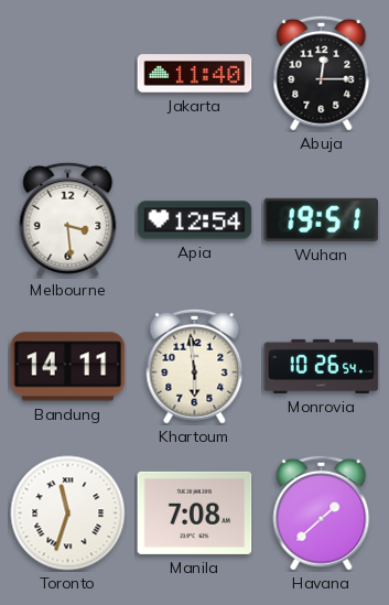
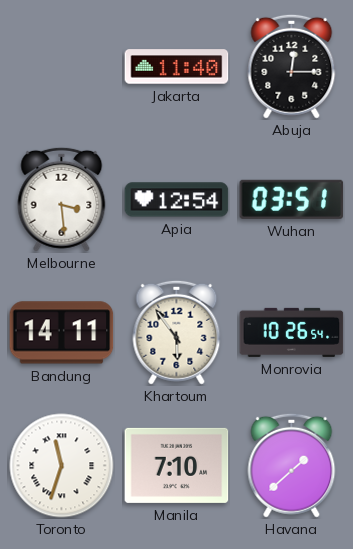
Wuhan: 19:51 -> 03:51
Khartoum: 5:59 -> 5:54
Manila: 7:08 -> 7:10
